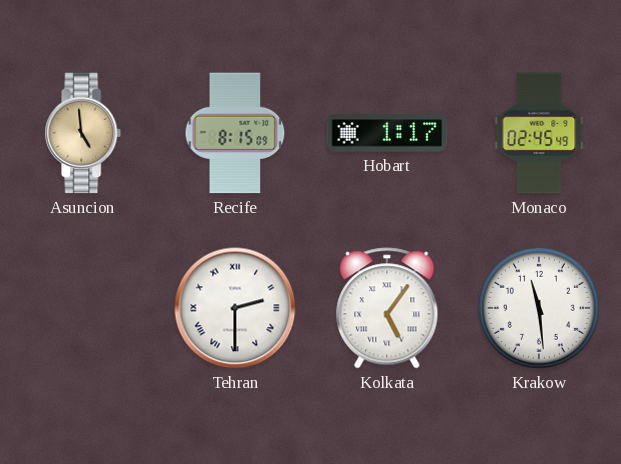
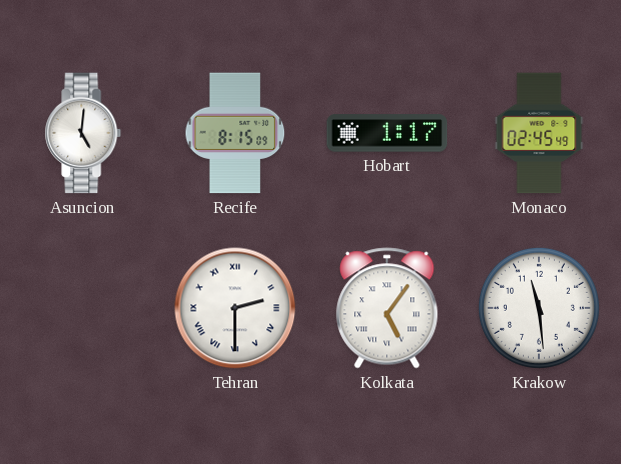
Asuncion: 4:59 -> 5:01
Asuncion dial: champagne -> white
